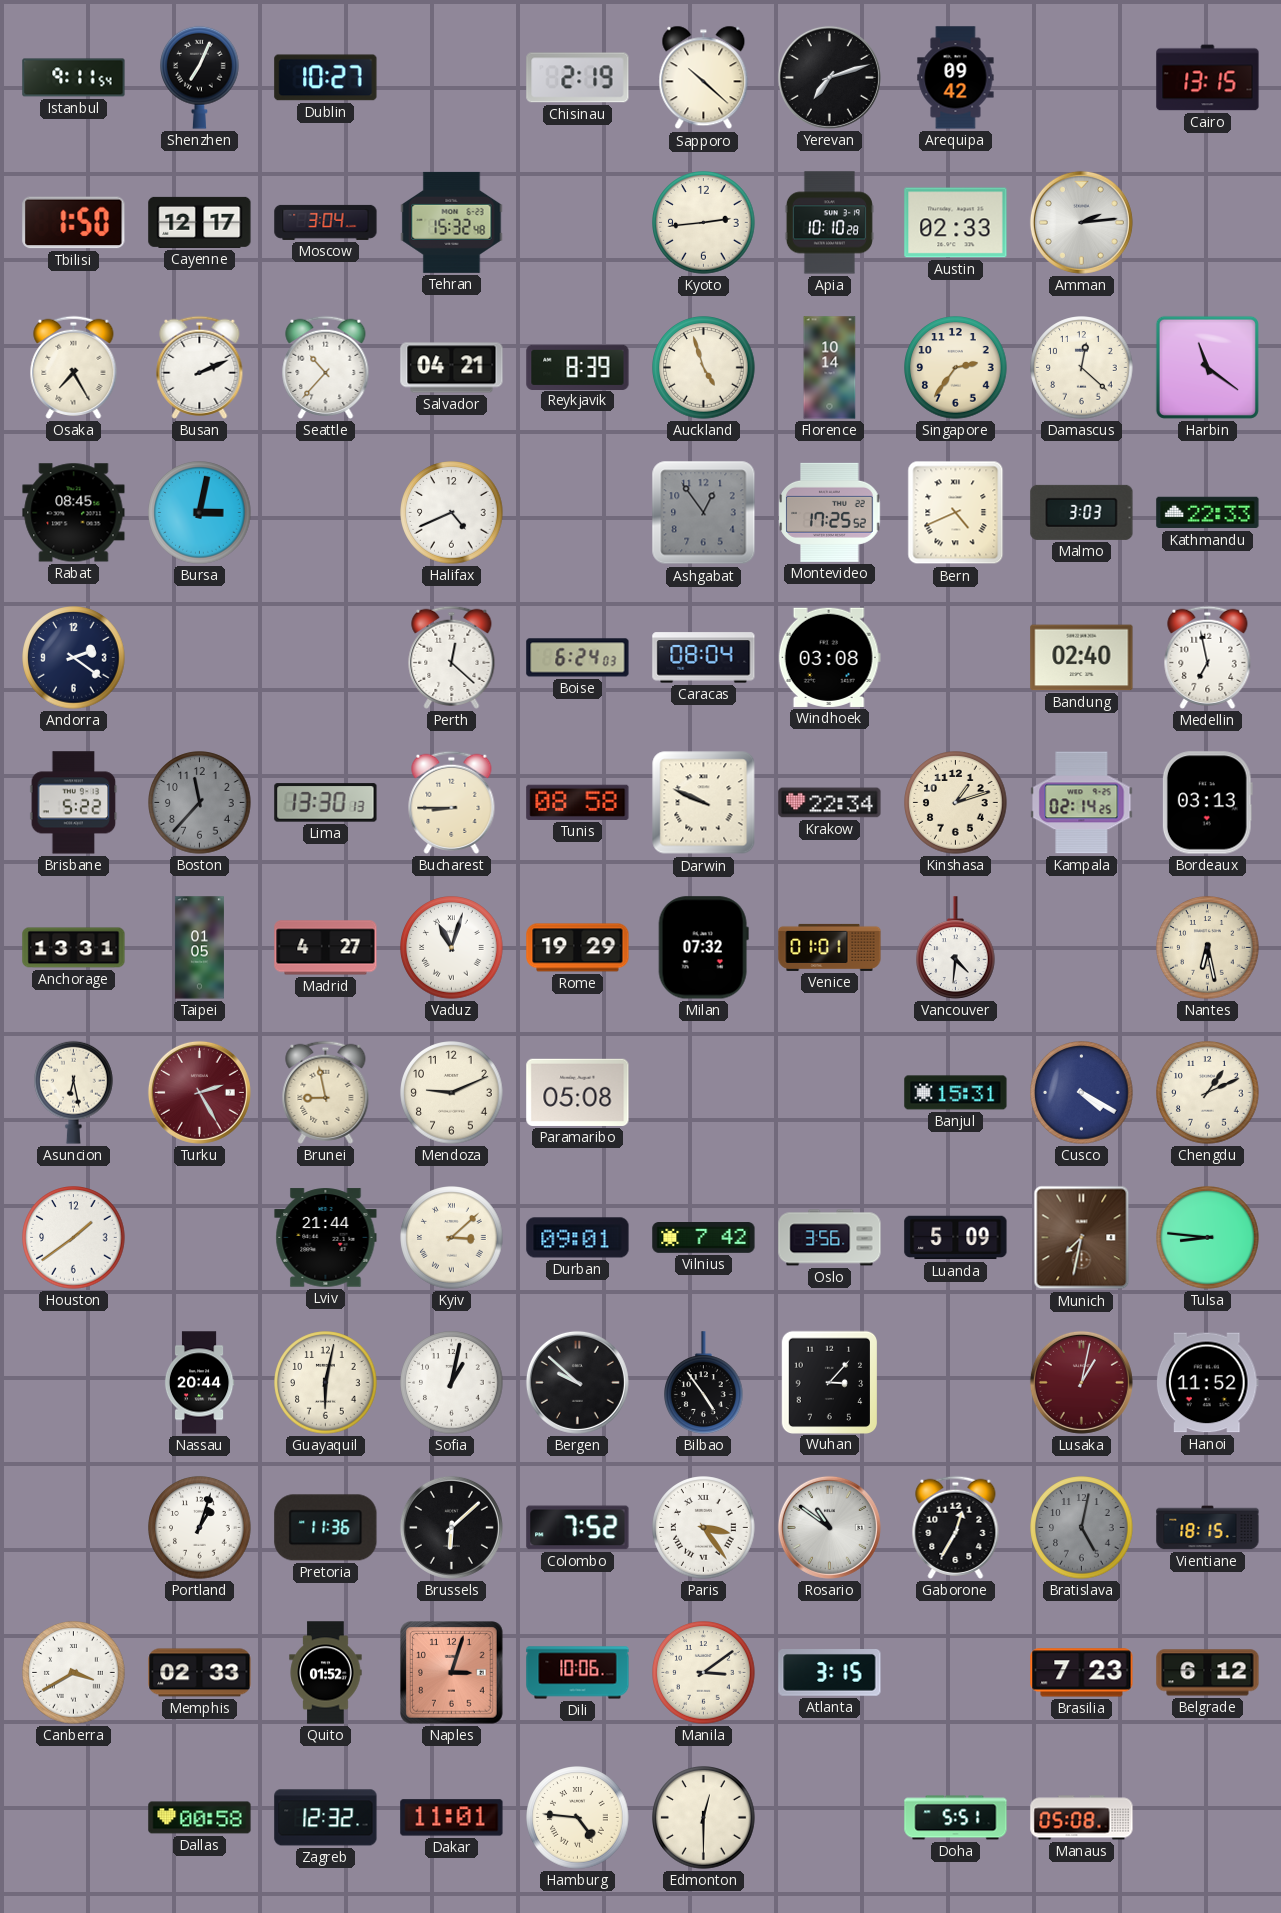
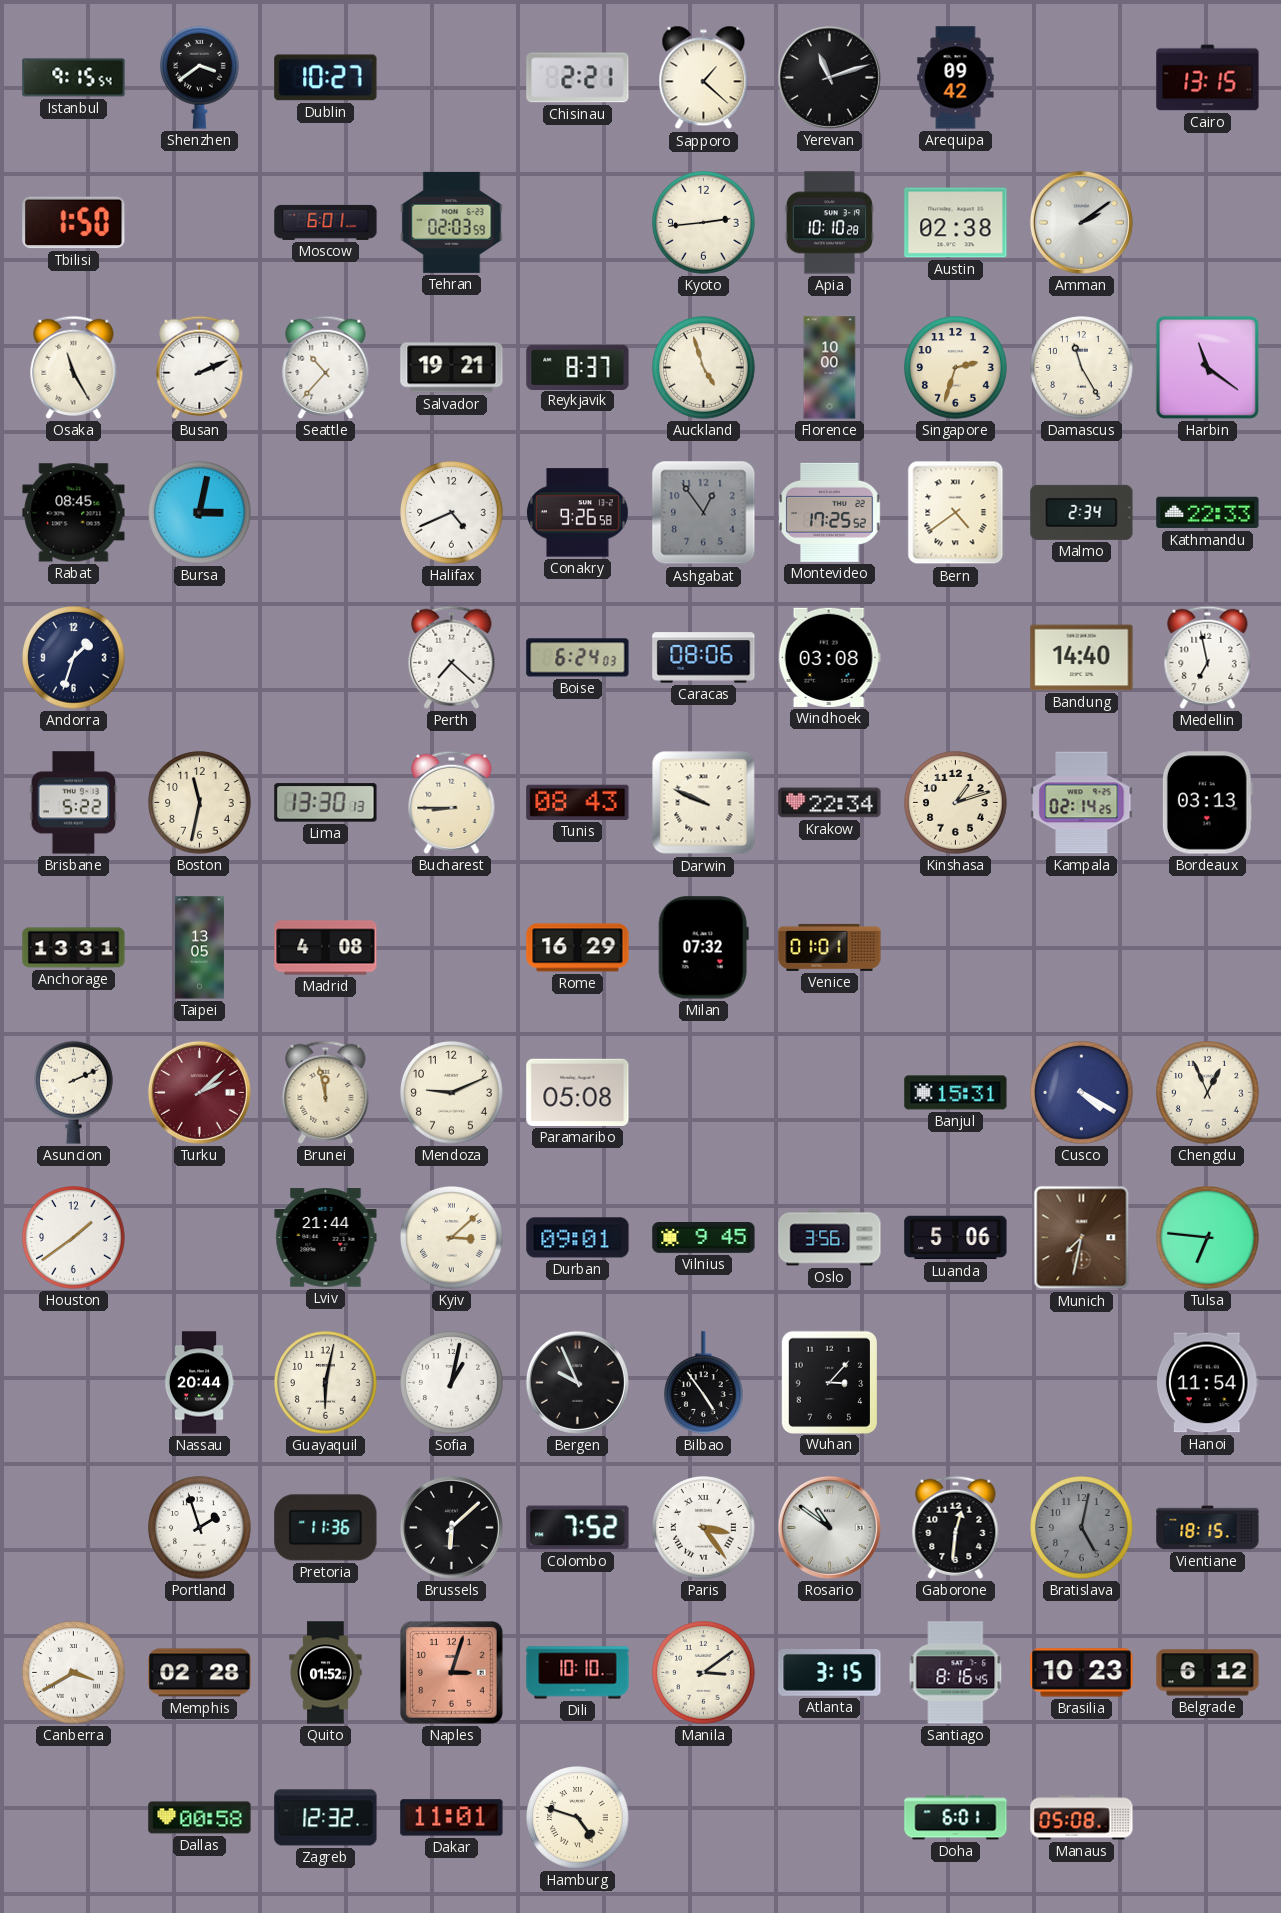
Istanbul: 9:11 -> 9:15
Shenzhen: 7:04 -> 3:39
Chisinau: 2:19 -> 2:21
Sapporo: 10:22 -> 1:22
Yerevan: 7:12 -> 11:12
Cayenne: 12:17 -> none
Moscow: 3:04 -> 6:01
Tehran: 15:32 -> 02:03
Austin: 02:33 -> 02:38
Amman: 2:14 -> 2:09
Osaka: 7:25 -> 11:25
Salvador: 04:21 -> 19:21
Reykjavik: 8:39 -> 8:37
Florence: 10:14 -> 10:00
Singapore: 2:36 -> 2:33
Damascus: 12:22 -> 11:25
Conakry: none -> 9:26
Bern: 4:41 -> 4:39
Malmo: 3:03 -> 2:34
Andorra: 2:21 -> 1:33
Perth: 12:22 -> 7:22
Caracas: 08:04 -> 08:06
Bandung: 02:40 -> 14:40
Boston: 11:37 -> 11:32
Boston dial: grey -> cream
Tunis: 08:58 -> 08:43
Taipei: 01:05 -> 13:05
Madrid: 4:27 -> 4:08
Vaduz: 11:03 -> none
Rome: 19:29 -> 16:29
Vancouver: 4:31 -> none
Nantes: 6:28 -> none
Asuncion: 6:28 -> 2:11
Turku: 2:25 -> 2:08
Brunei: 8:58 -> 11:58
Chengdu: 1:11 -> 12:56
Vilnius: 7:42 -> 9:45
Luanda: 5:09 -> 5:06
Tulsa: 8:46 -> 6:46
Bergen: 9:52 -> 9:56
Lusaka: 1:02 -> none
Hanoi: 11:52 -> 11:54
Portland: 1:03 -> 1:57
Gaborone: 12:35 -> 12:31
Memphis: 02:33 -> 02:28
Dili: 10:06 -> 10:10
Santiago: none -> 8:16
Brasilia: 7:23 -> 10:23
Hamburg: 4:46 -> 4:48
Edmonton: 12:30 -> none
Doha: 5:51 -> 6:01
